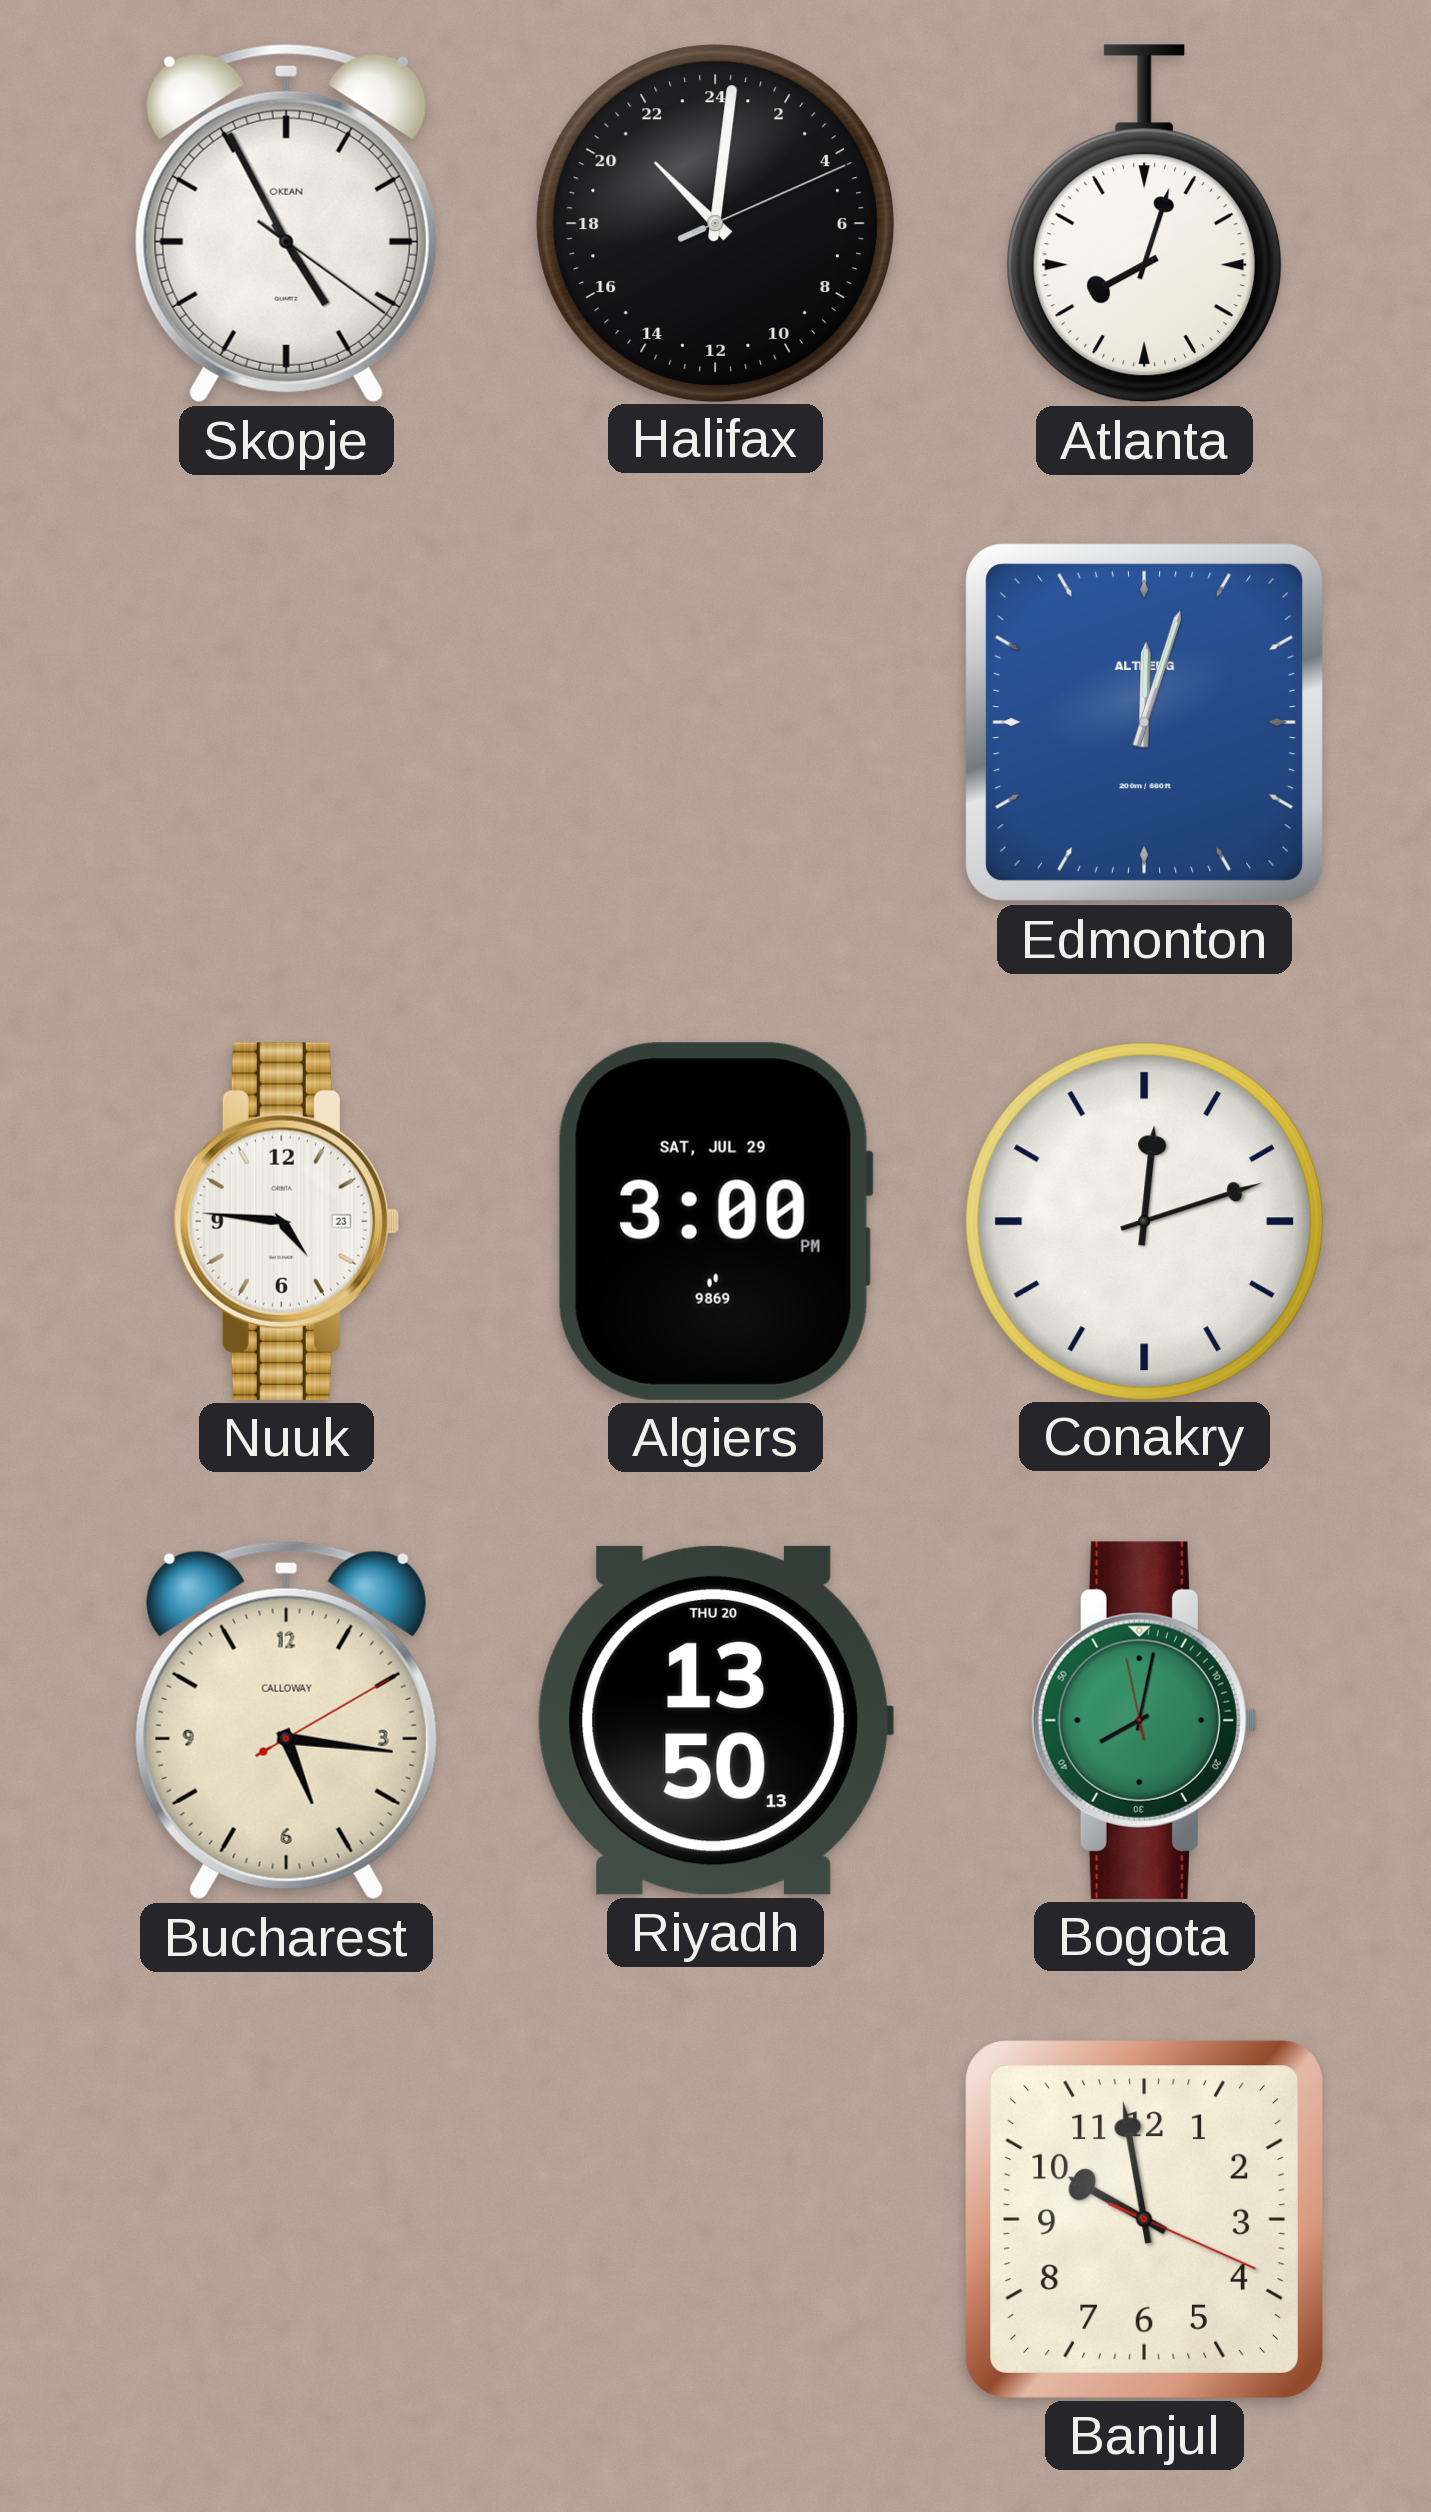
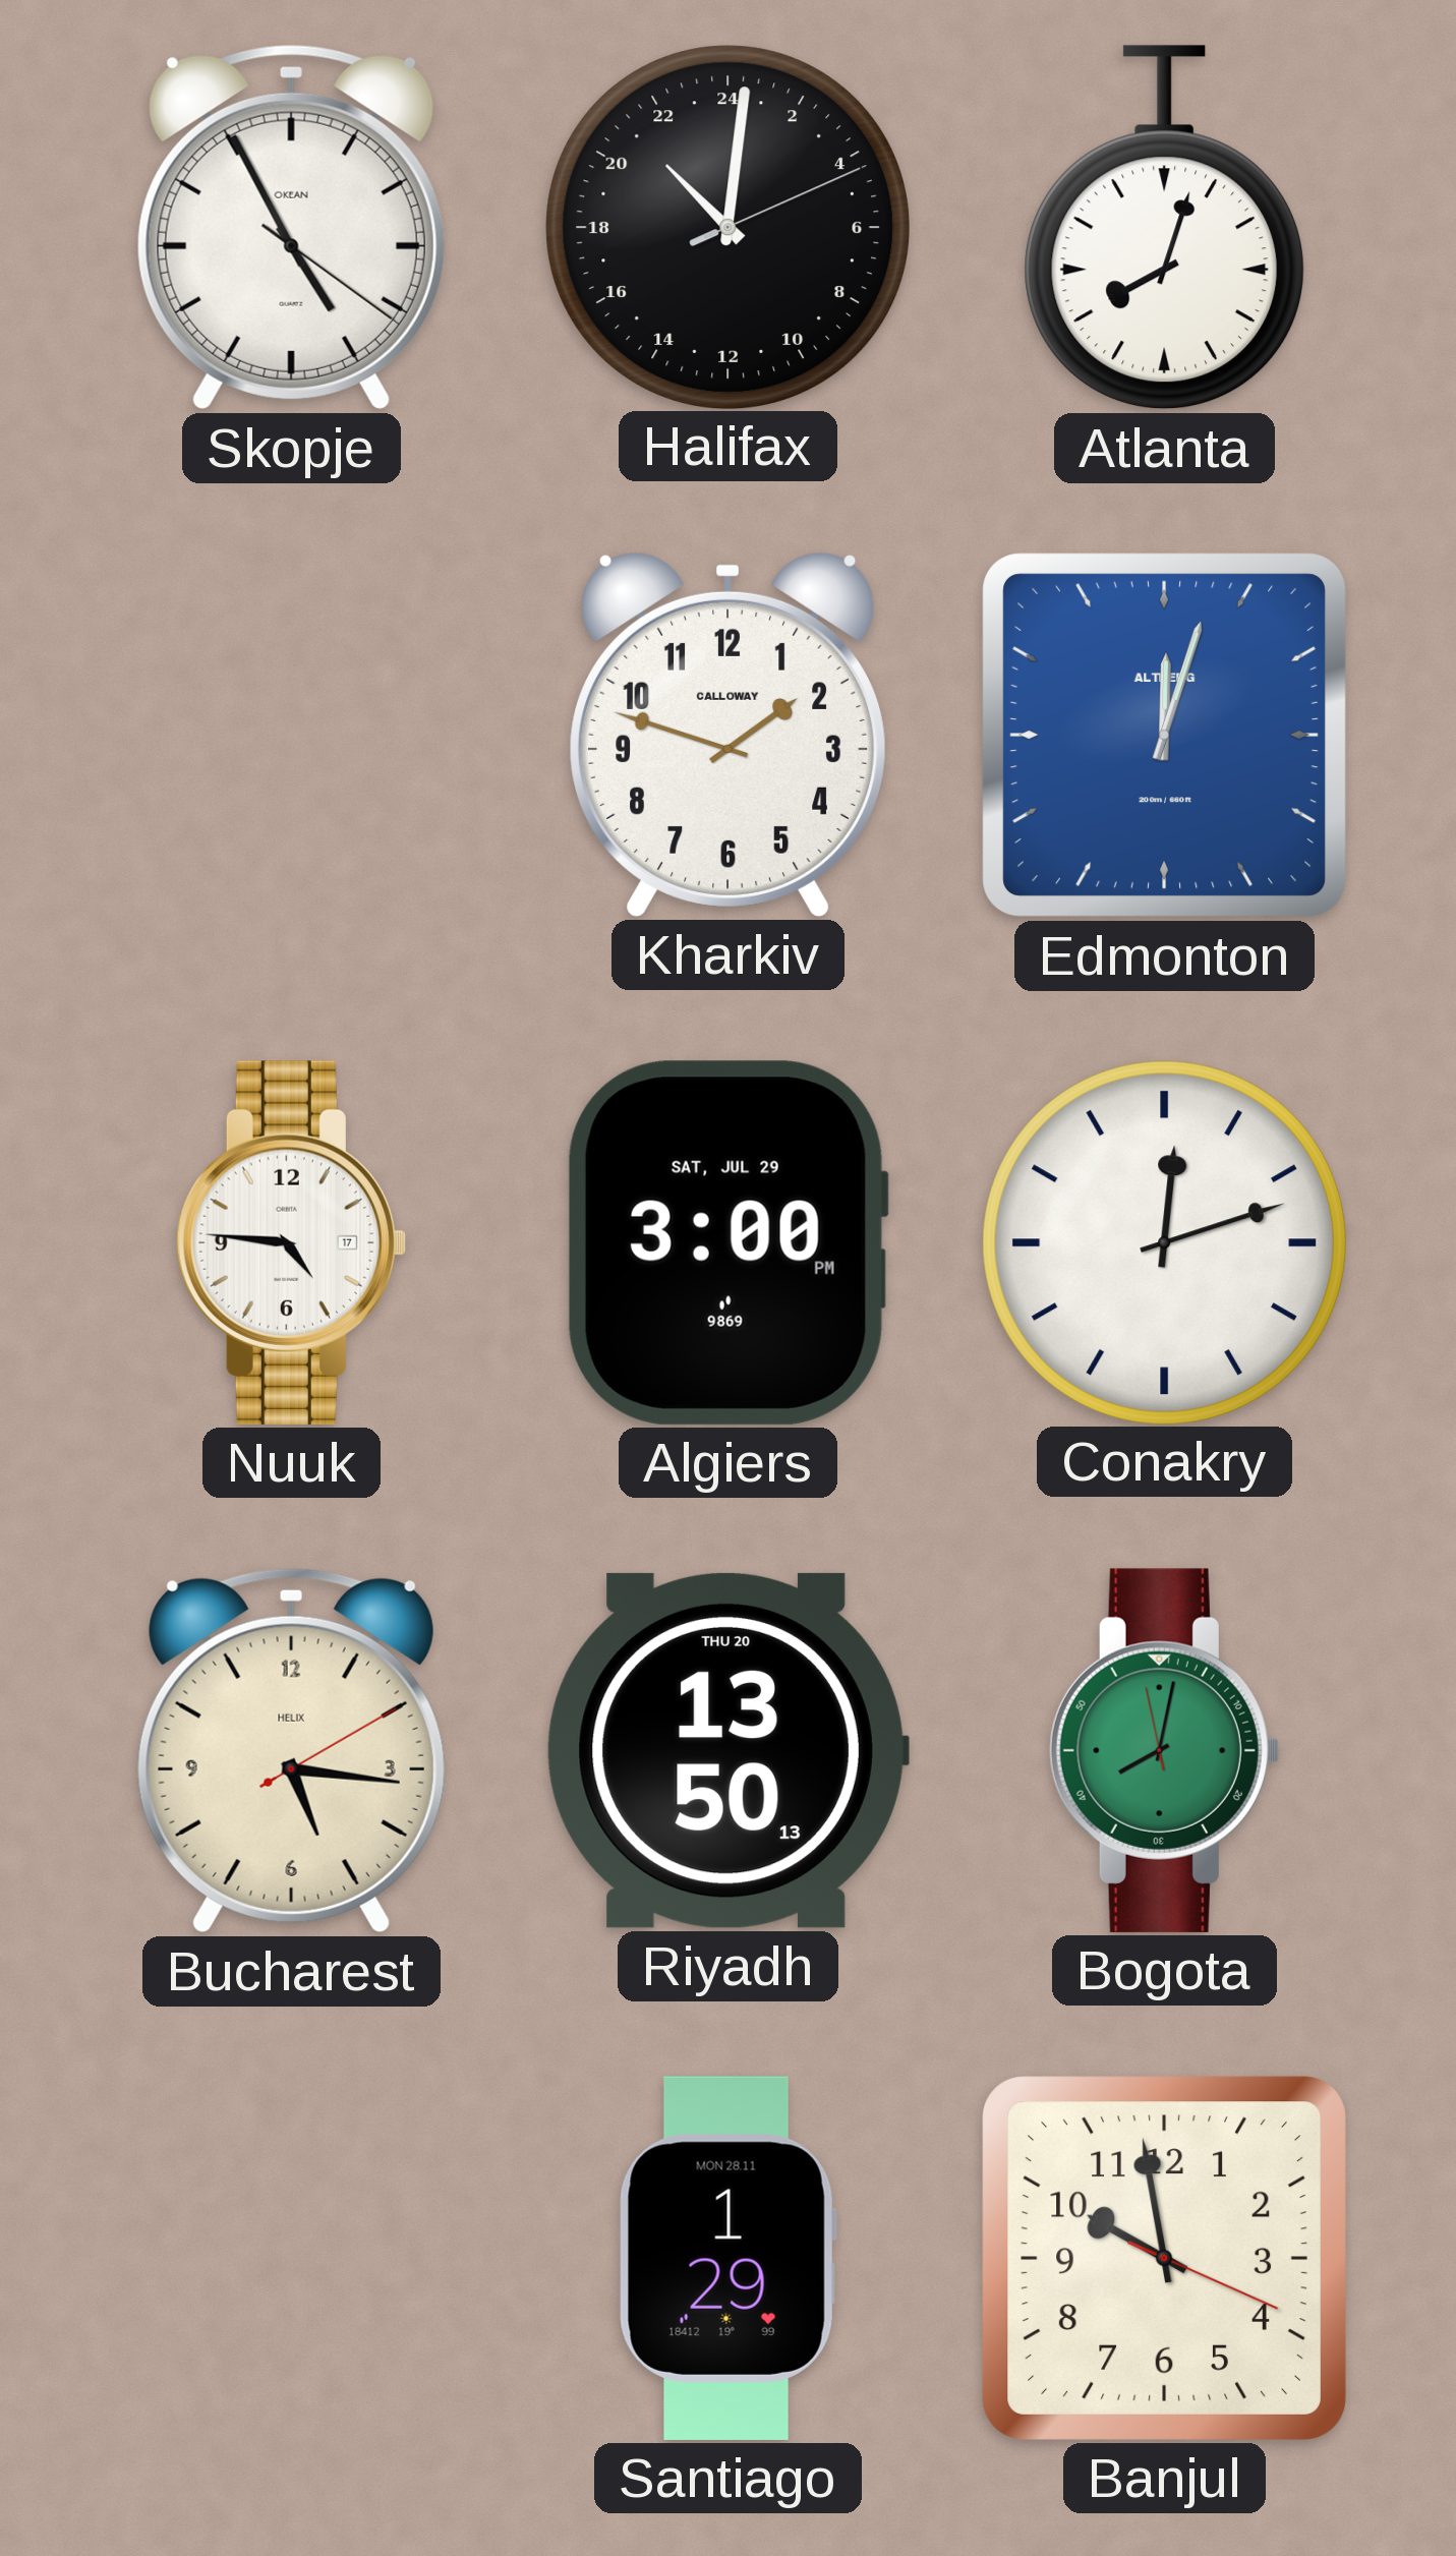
Kharkiv: none -> 1:48
Nuuk date: 23 -> 17
Bucharest brand: CALLOWAY -> HELIX
Santiago: none -> 1:29
